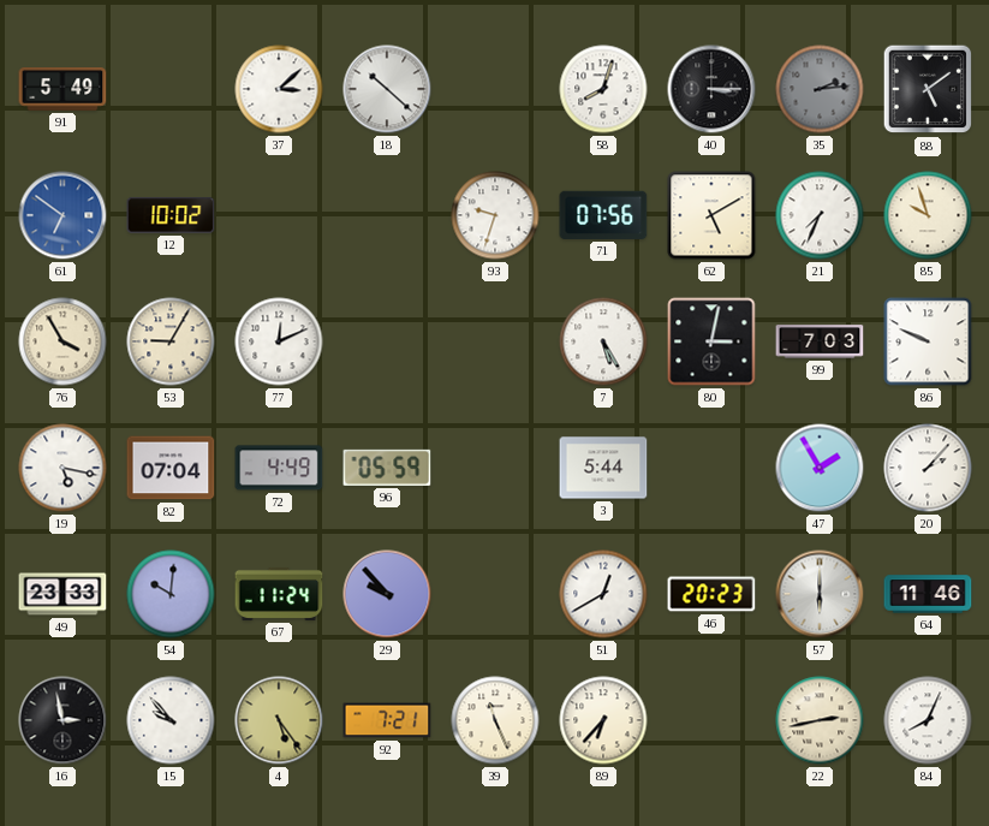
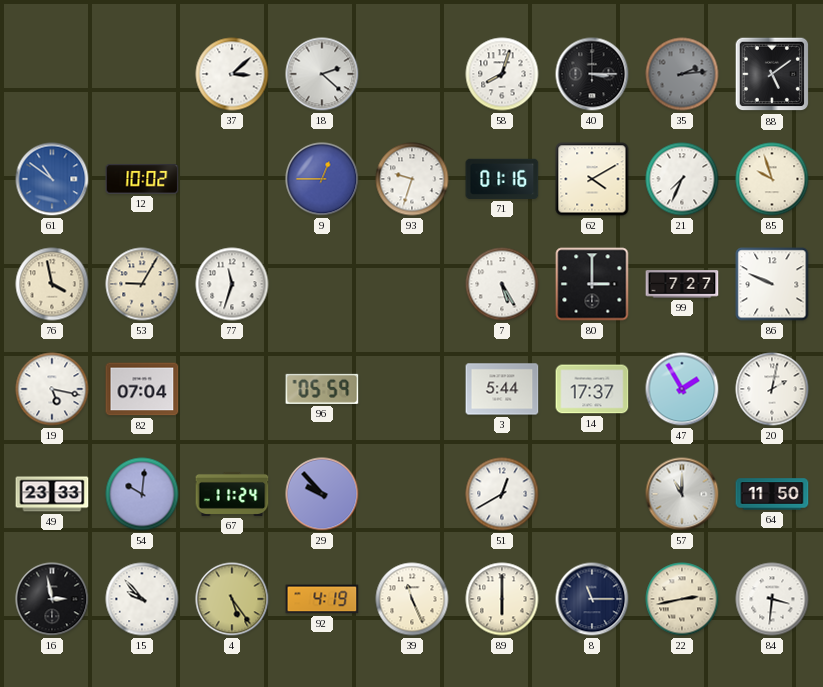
91: 5:49 -> none
18: 10:22 -> 2:22
61: 6:51 -> 10:51
9: none -> 12:45
71: 07:56 -> 01:16
62: 5:10 -> 4:10
76: 3:55 -> 3:58
77: 12:11 -> 11:33
80: 3:02 -> 3:00
99: 7:03 -> 7:27
72: 4:49 -> none
14: none -> 17:37
20: 2:07 -> 2:02
46: 20:23 -> none
57: 6:00 -> 11:00
64: 11:46 -> 11:50
92: 7:21 -> 4:19
89: 6:37 -> 6:00
8: none -> 11:15
84: 8:04 -> 3:31
